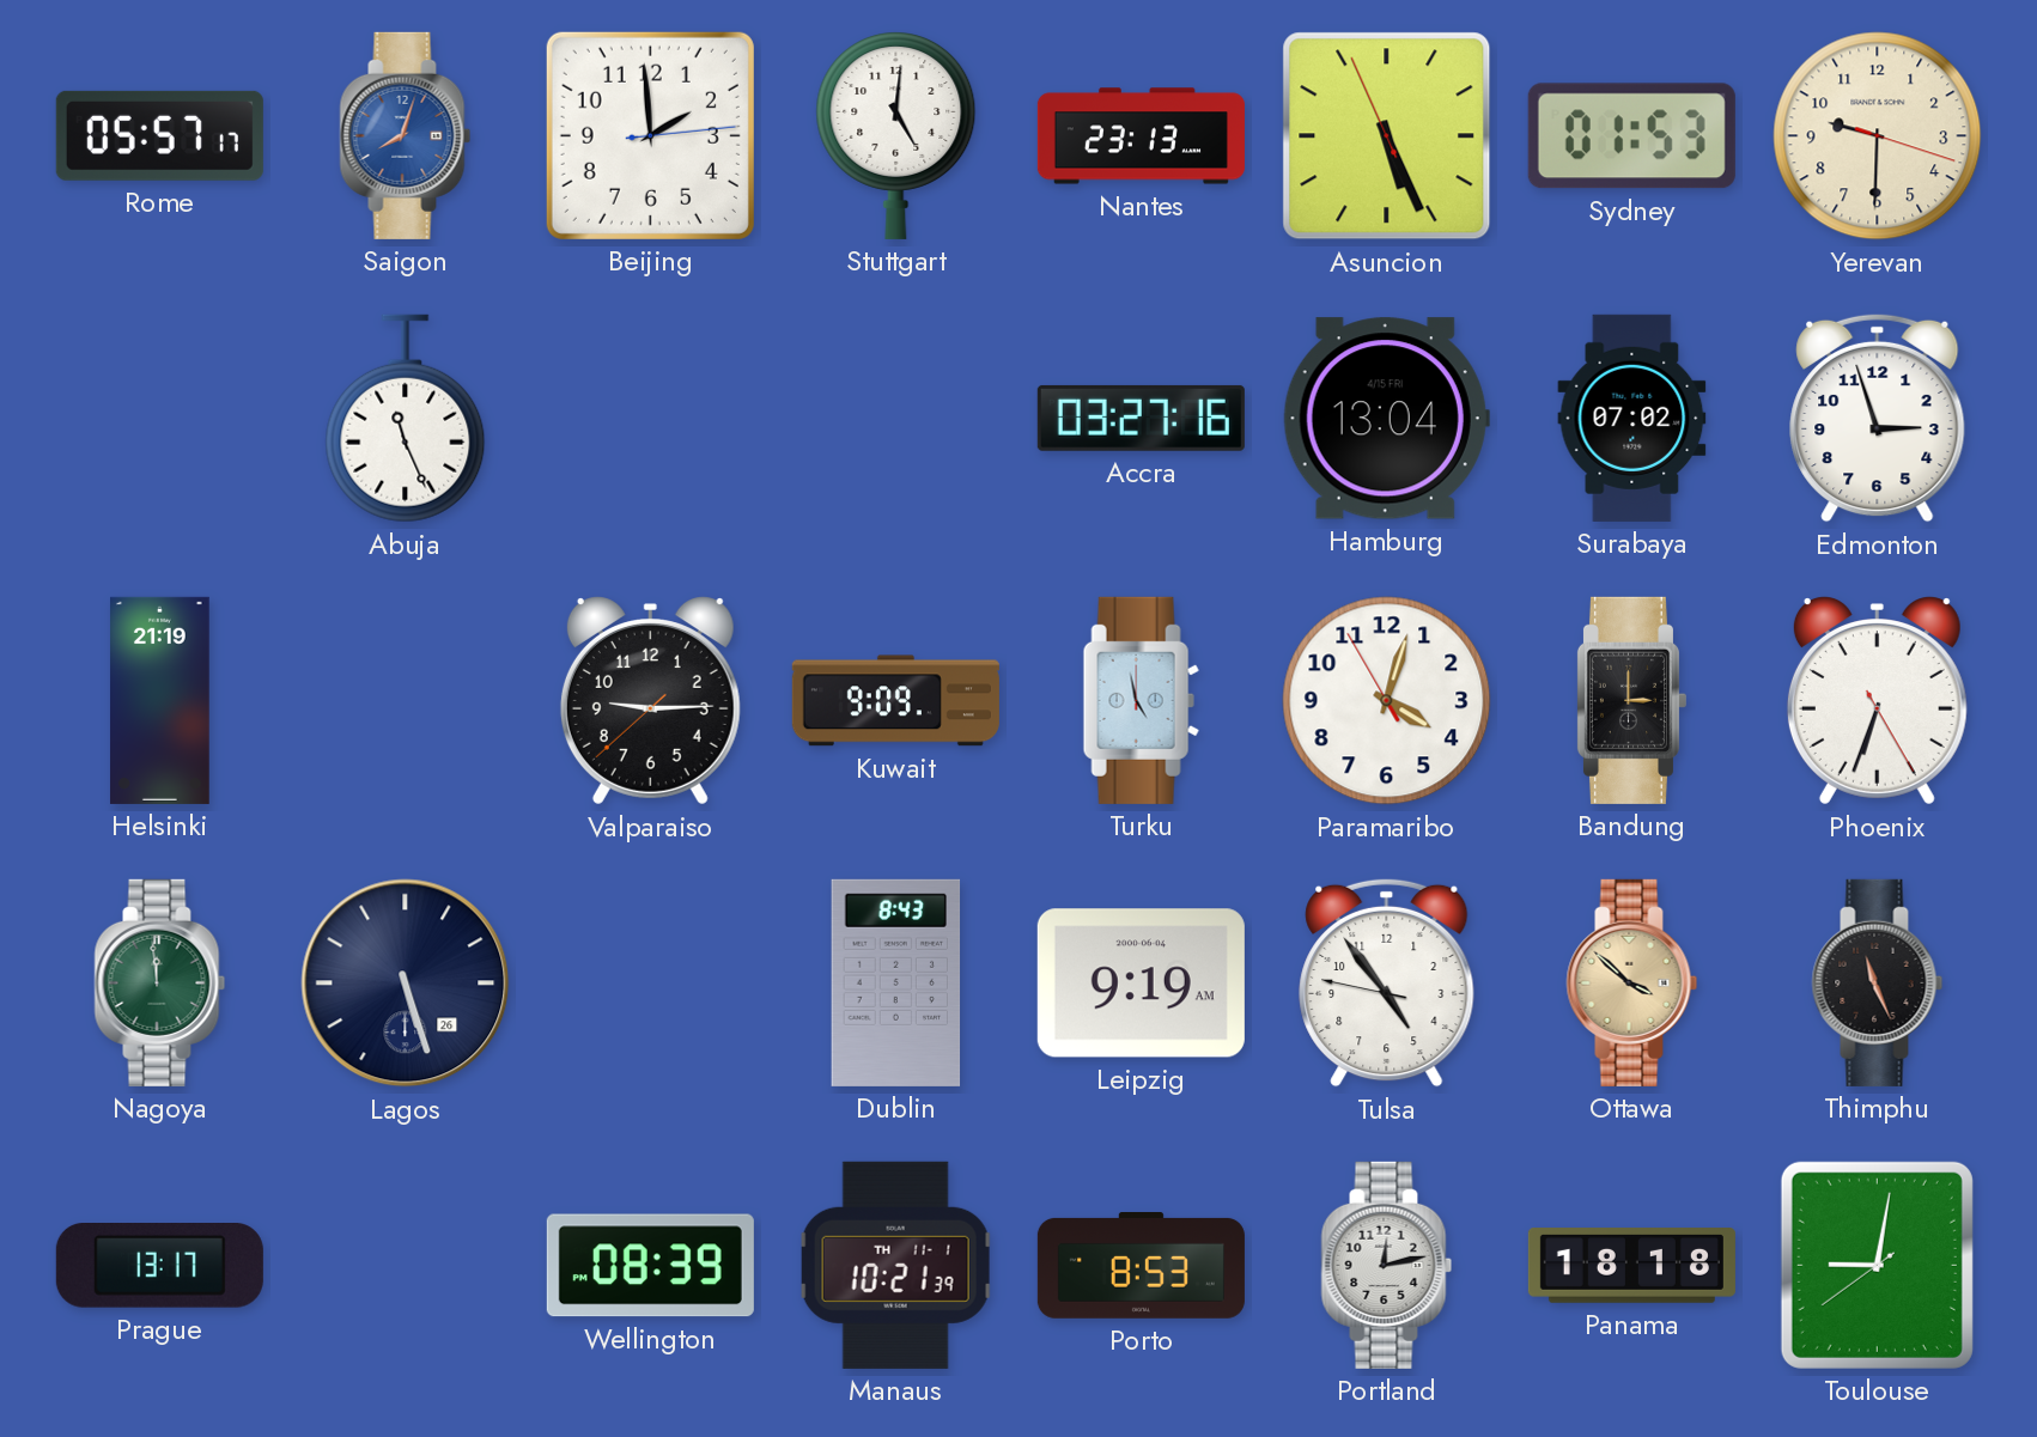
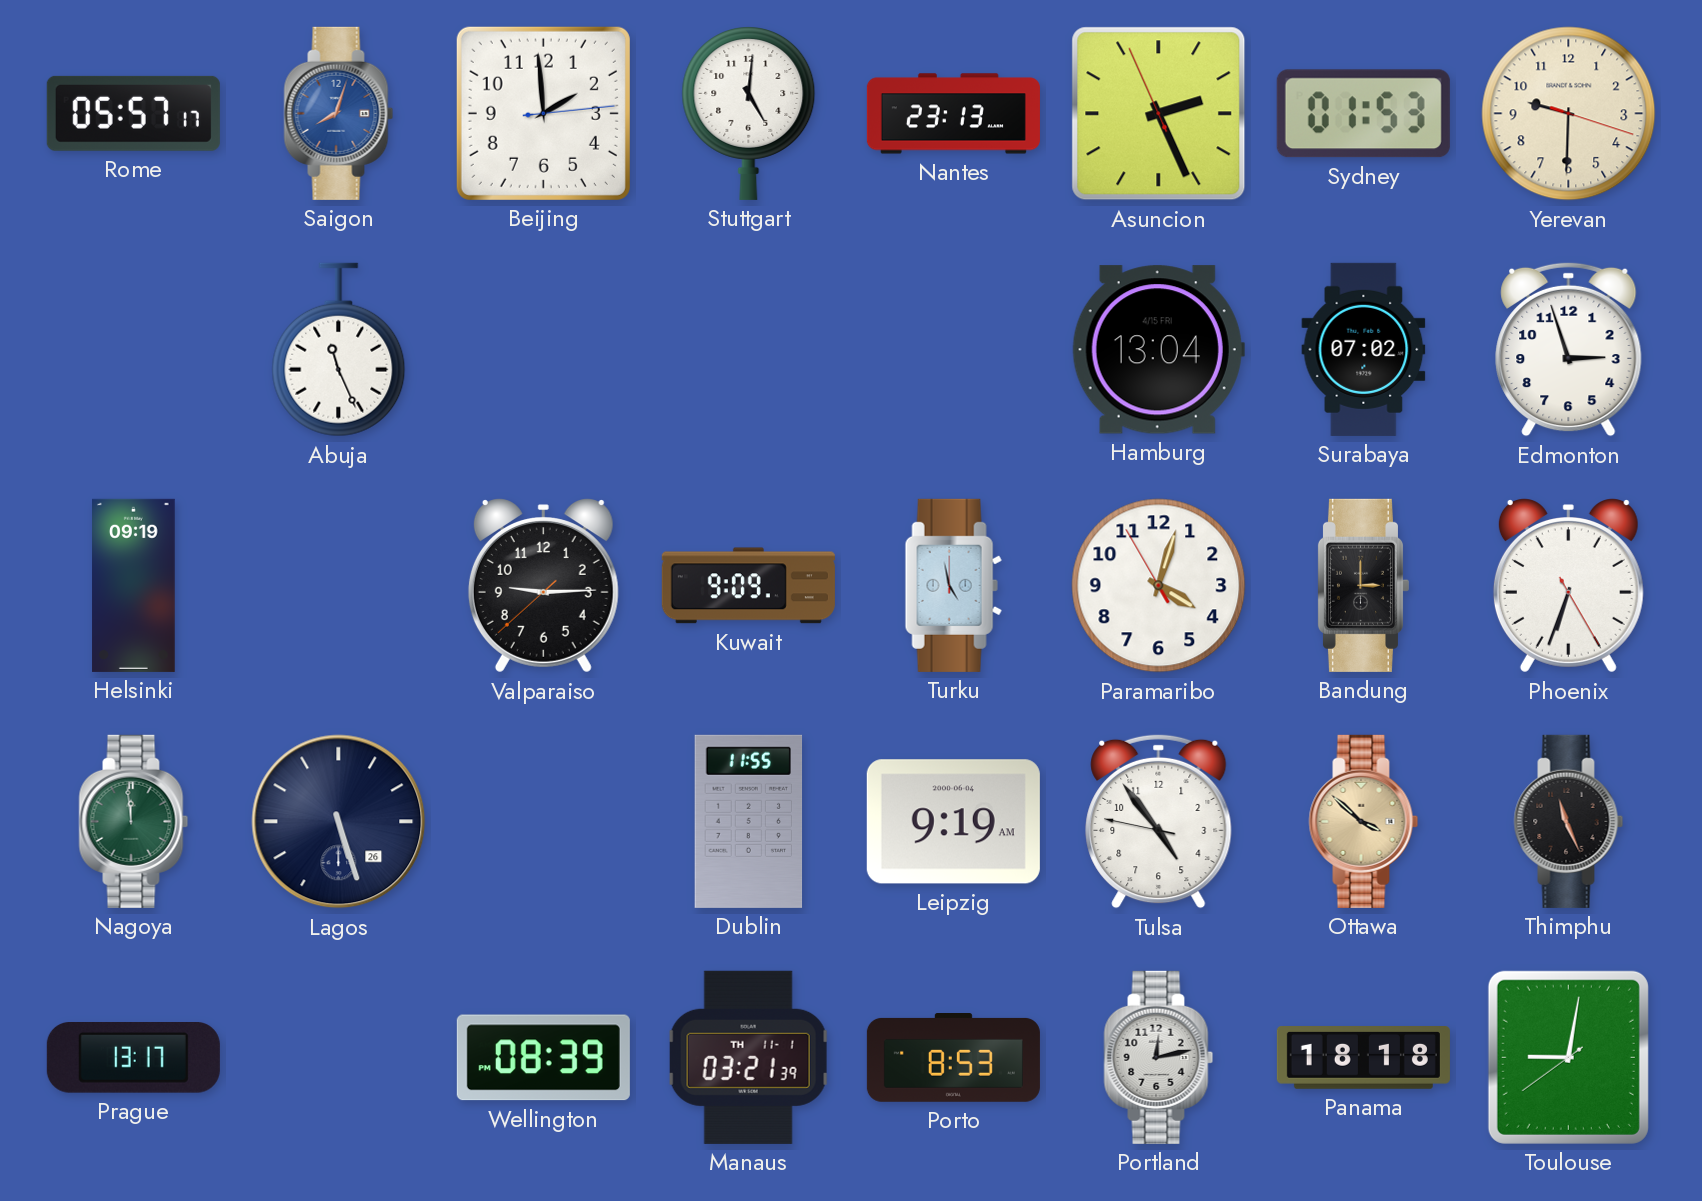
Asuncion: 5:25 -> 2:25
Accra: 03:27 -> none
Helsinki: 21:19 -> 09:19
Dublin: 8:43 -> 11:55
Manaus: 10:21 -> 03:21
